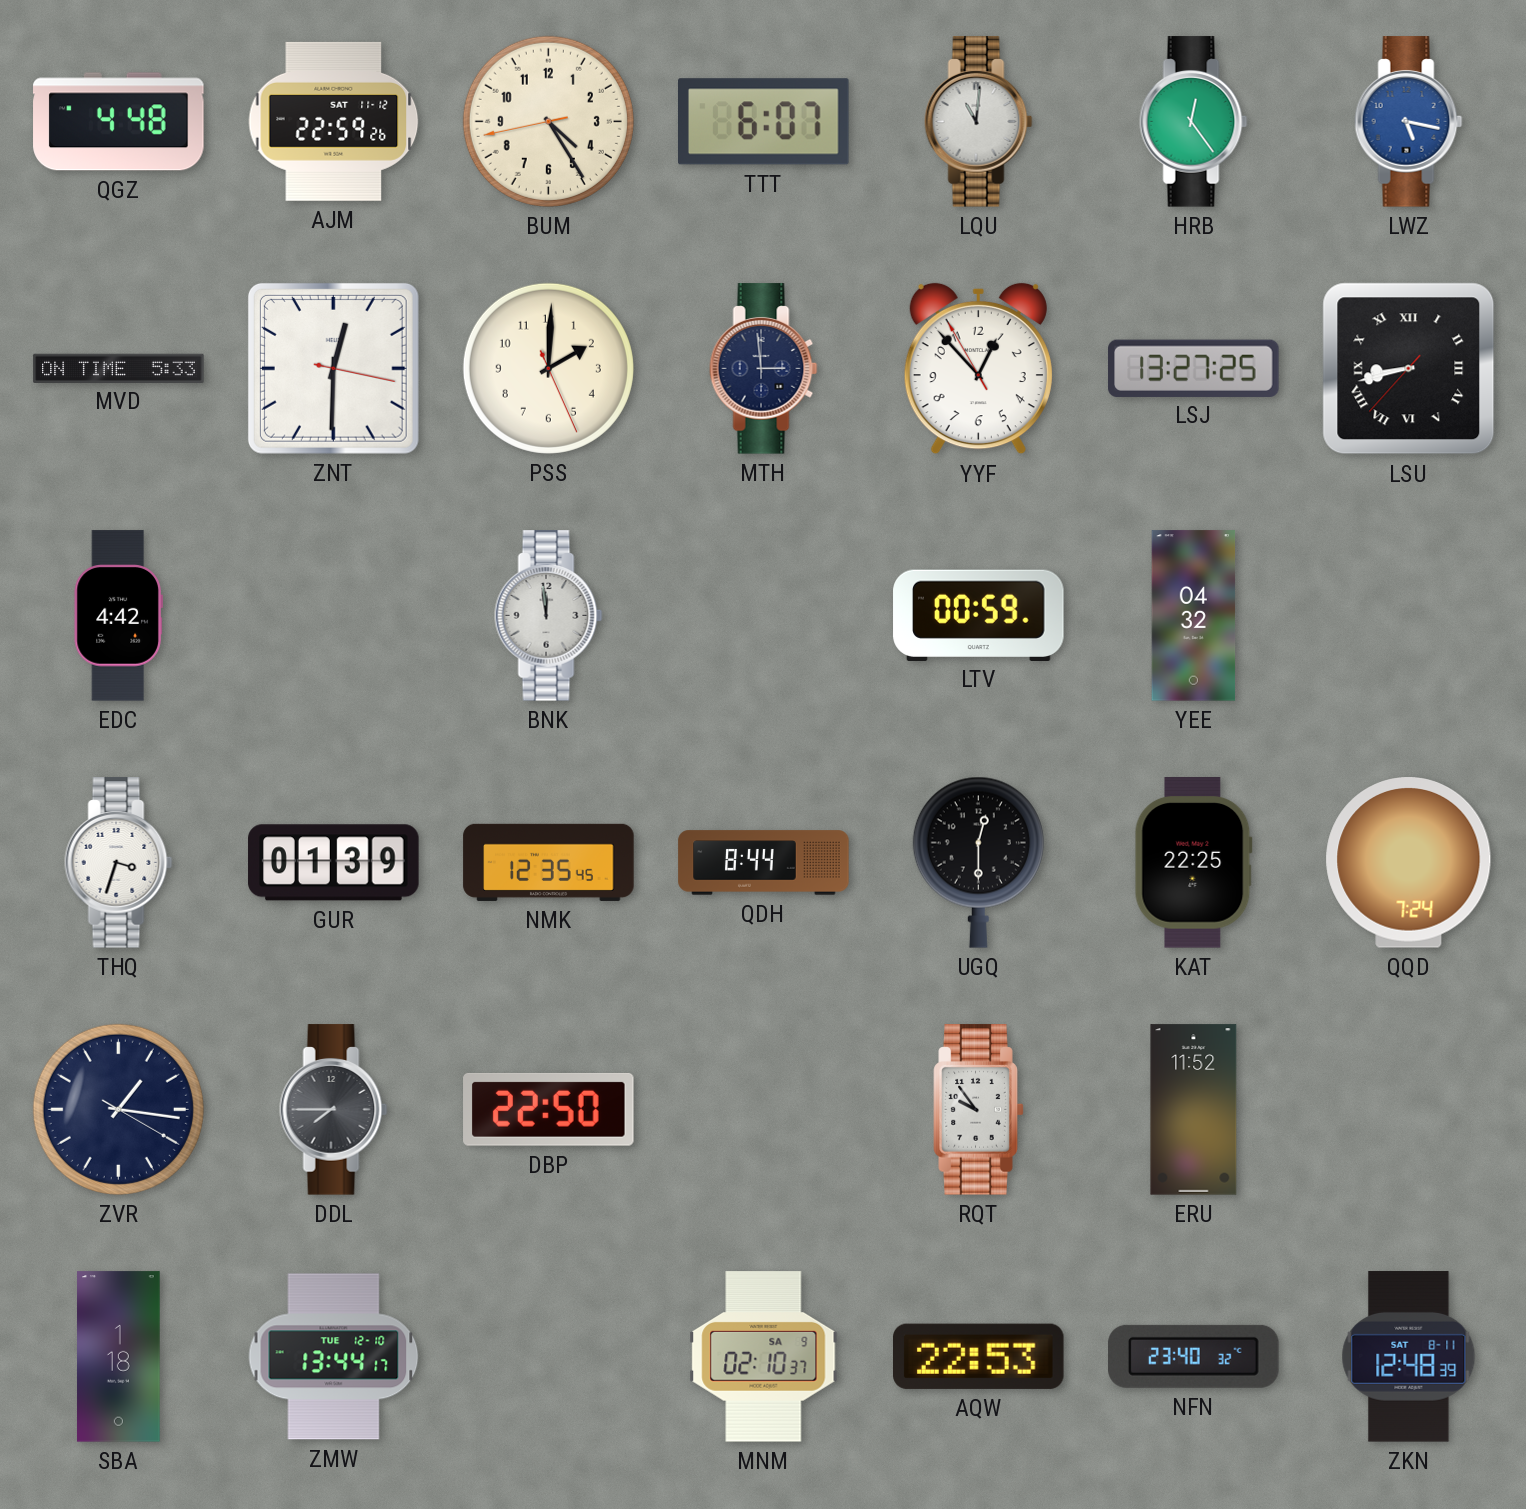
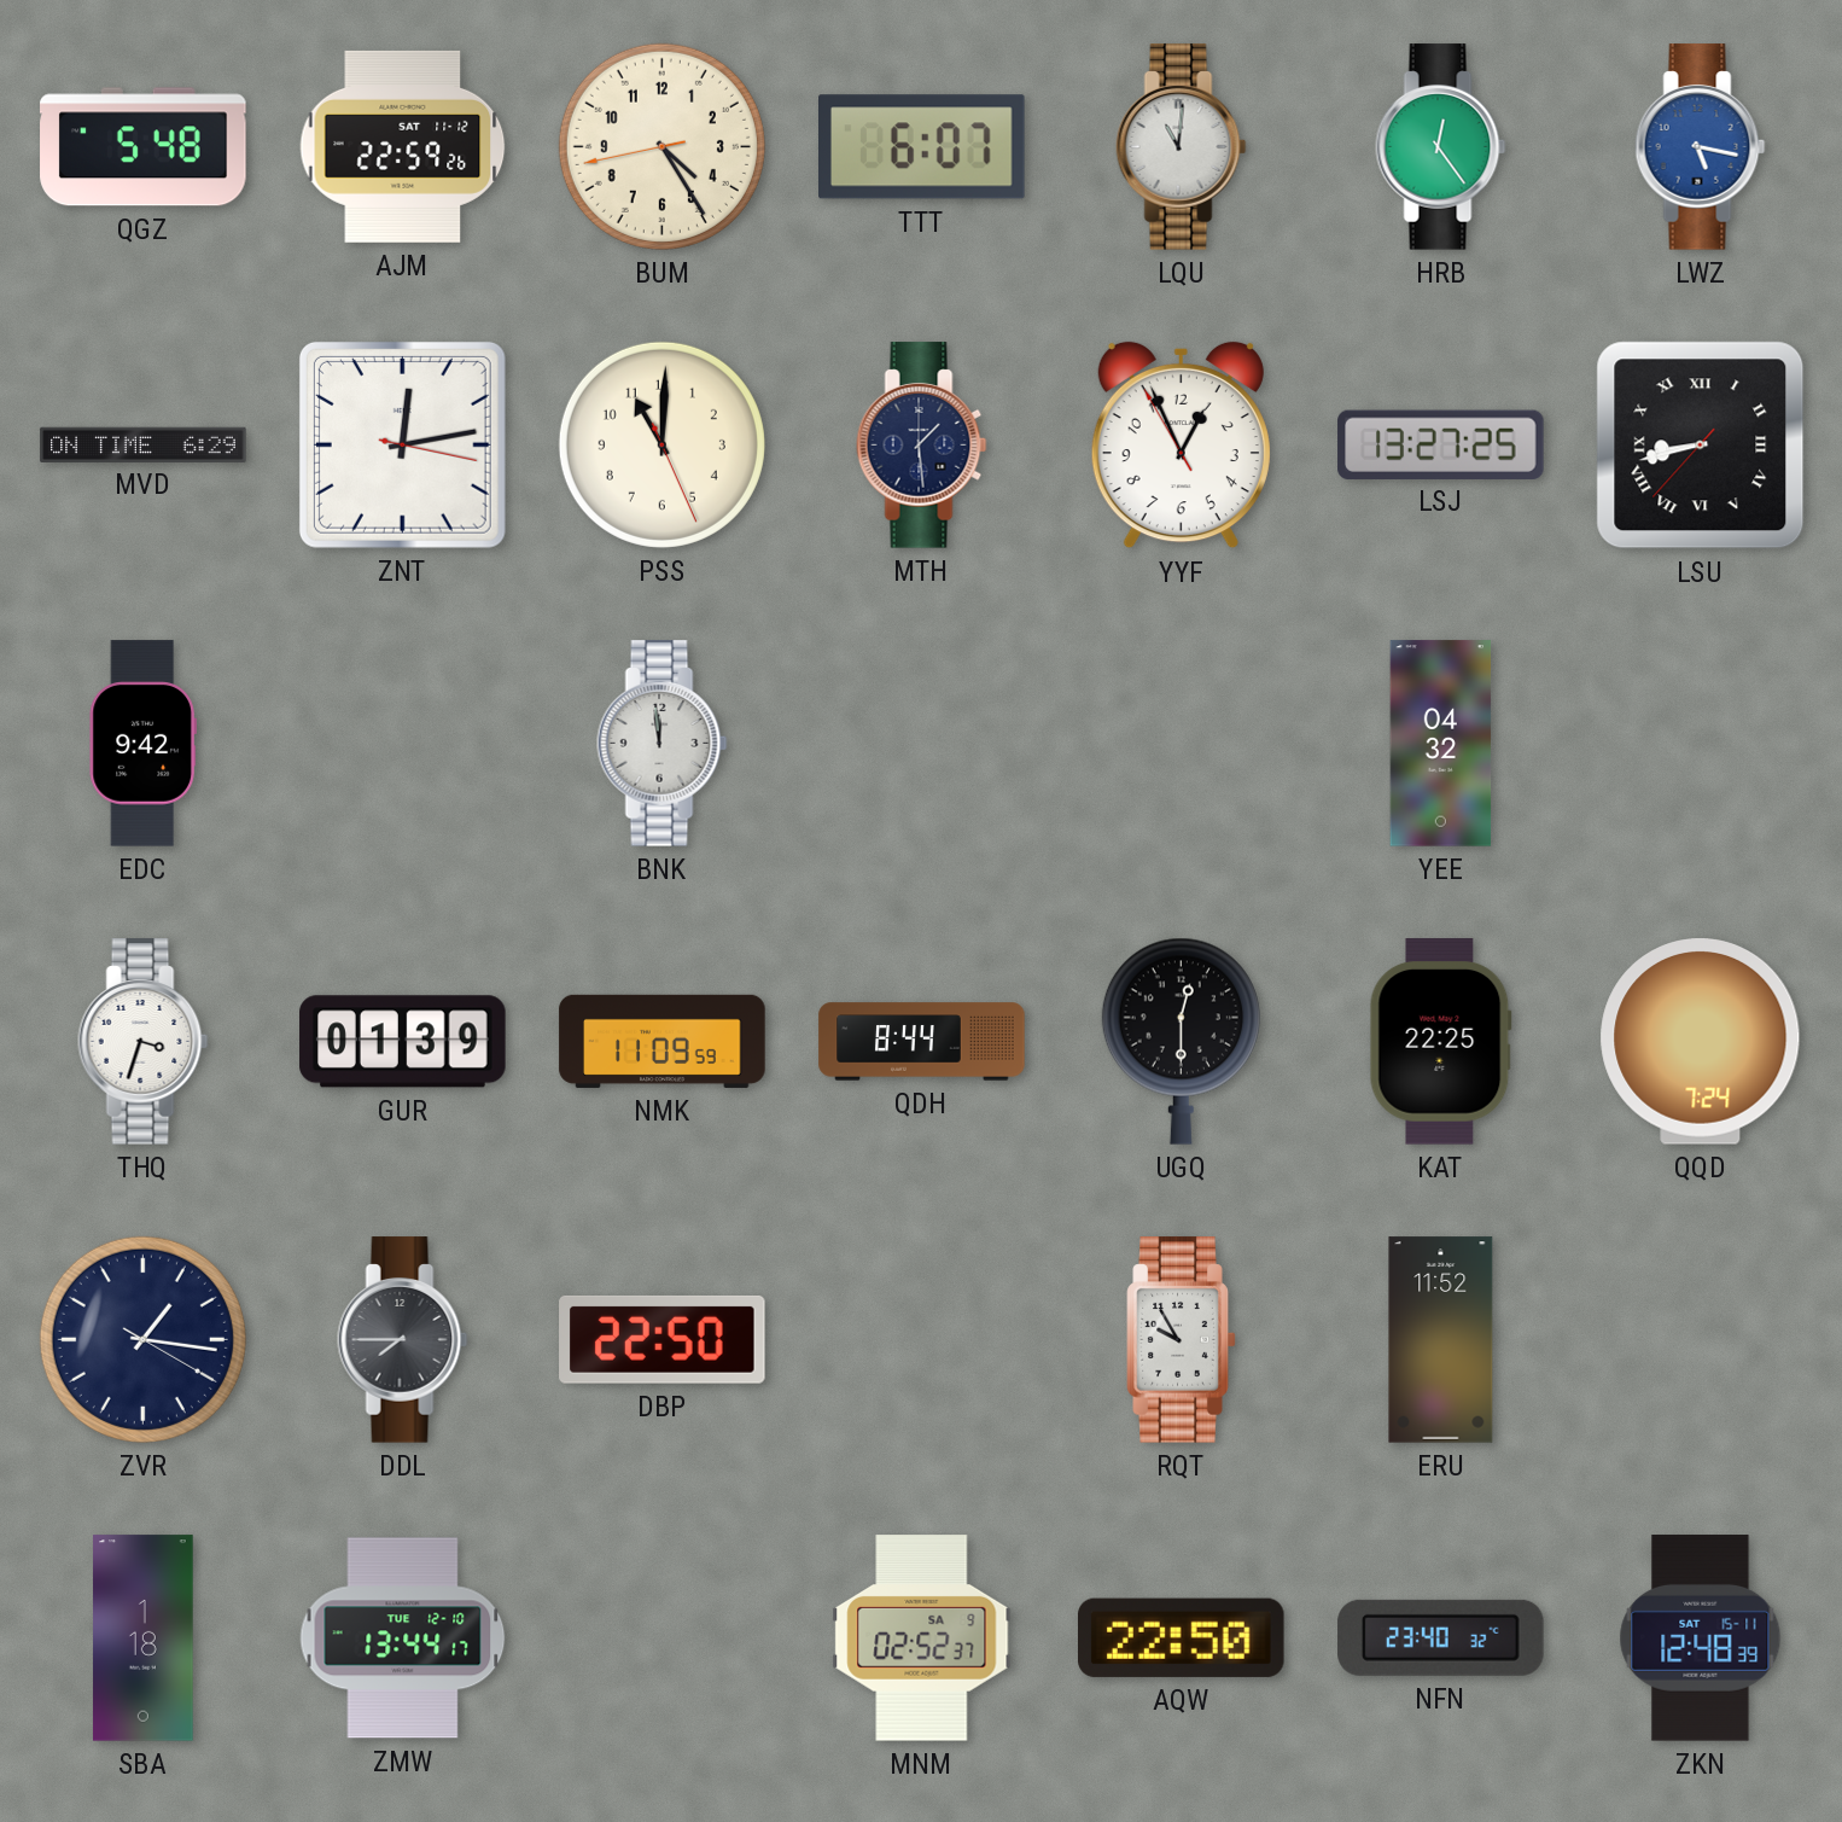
QGZ: 4:48 -> 5:48
MVD: 5:33 -> 6:29
ZNT: 12:30 -> 12:13
PSS: 2:00 -> 11:00
MTH: 2:59 -> 1:29
YYF: 12:52 -> 12:55
EDC: 4:42 -> 9:42
LTV: 00:59 -> none
NMK: 12:35 -> 11:09
RQT: 9:54 -> 9:55
MNM: 02:10 -> 02:52
AQW: 22:53 -> 22:50
ZKN date: SAT 8-11 -> SAT 15-11
